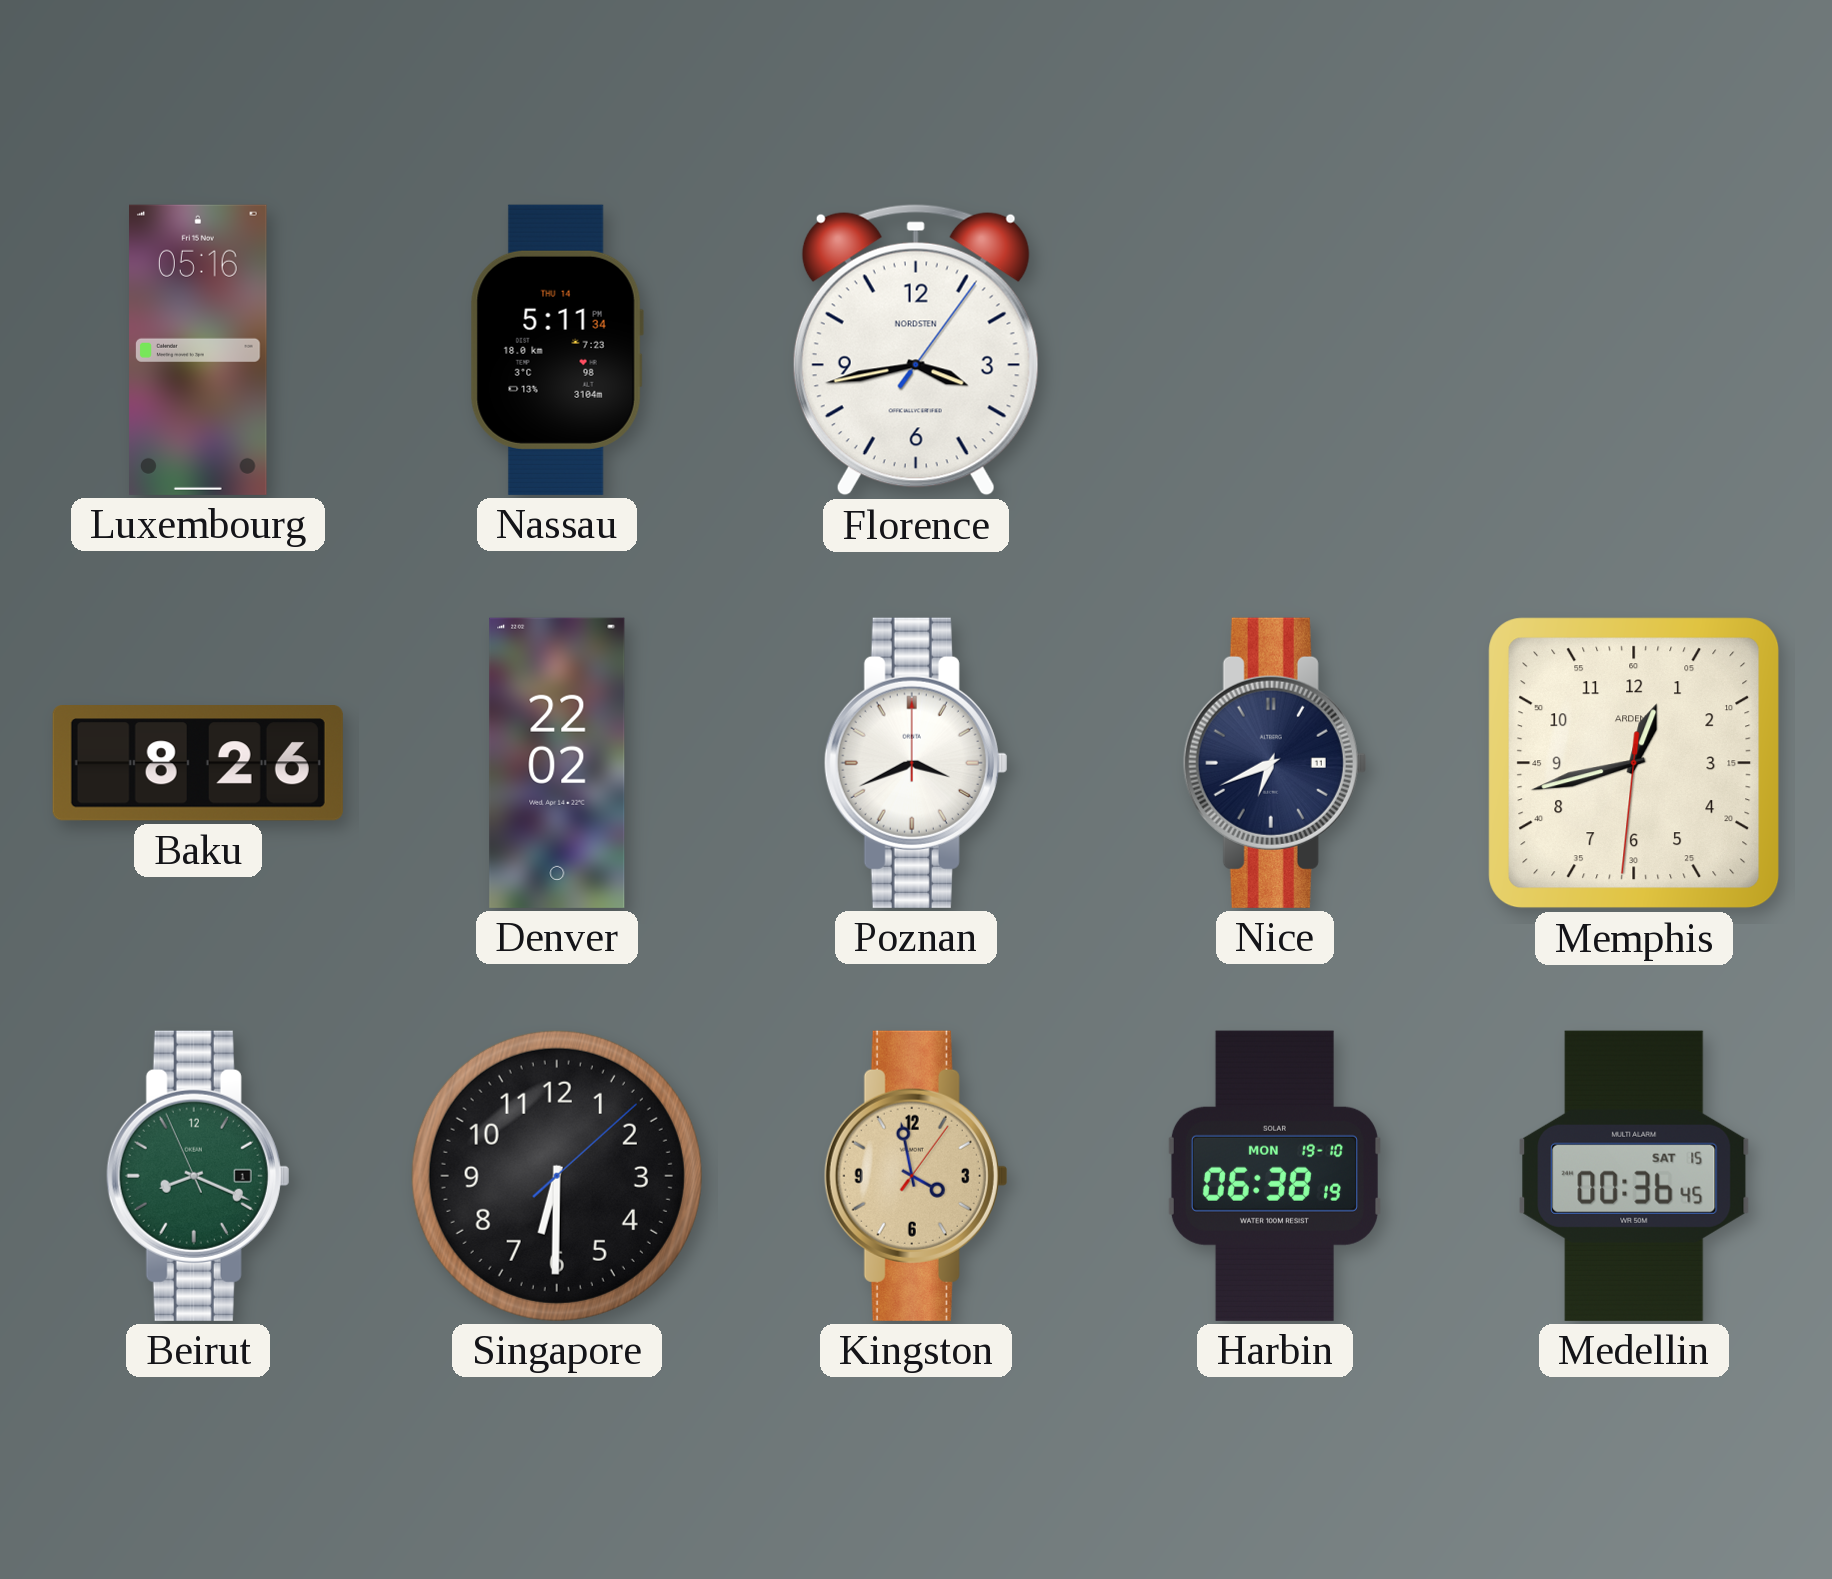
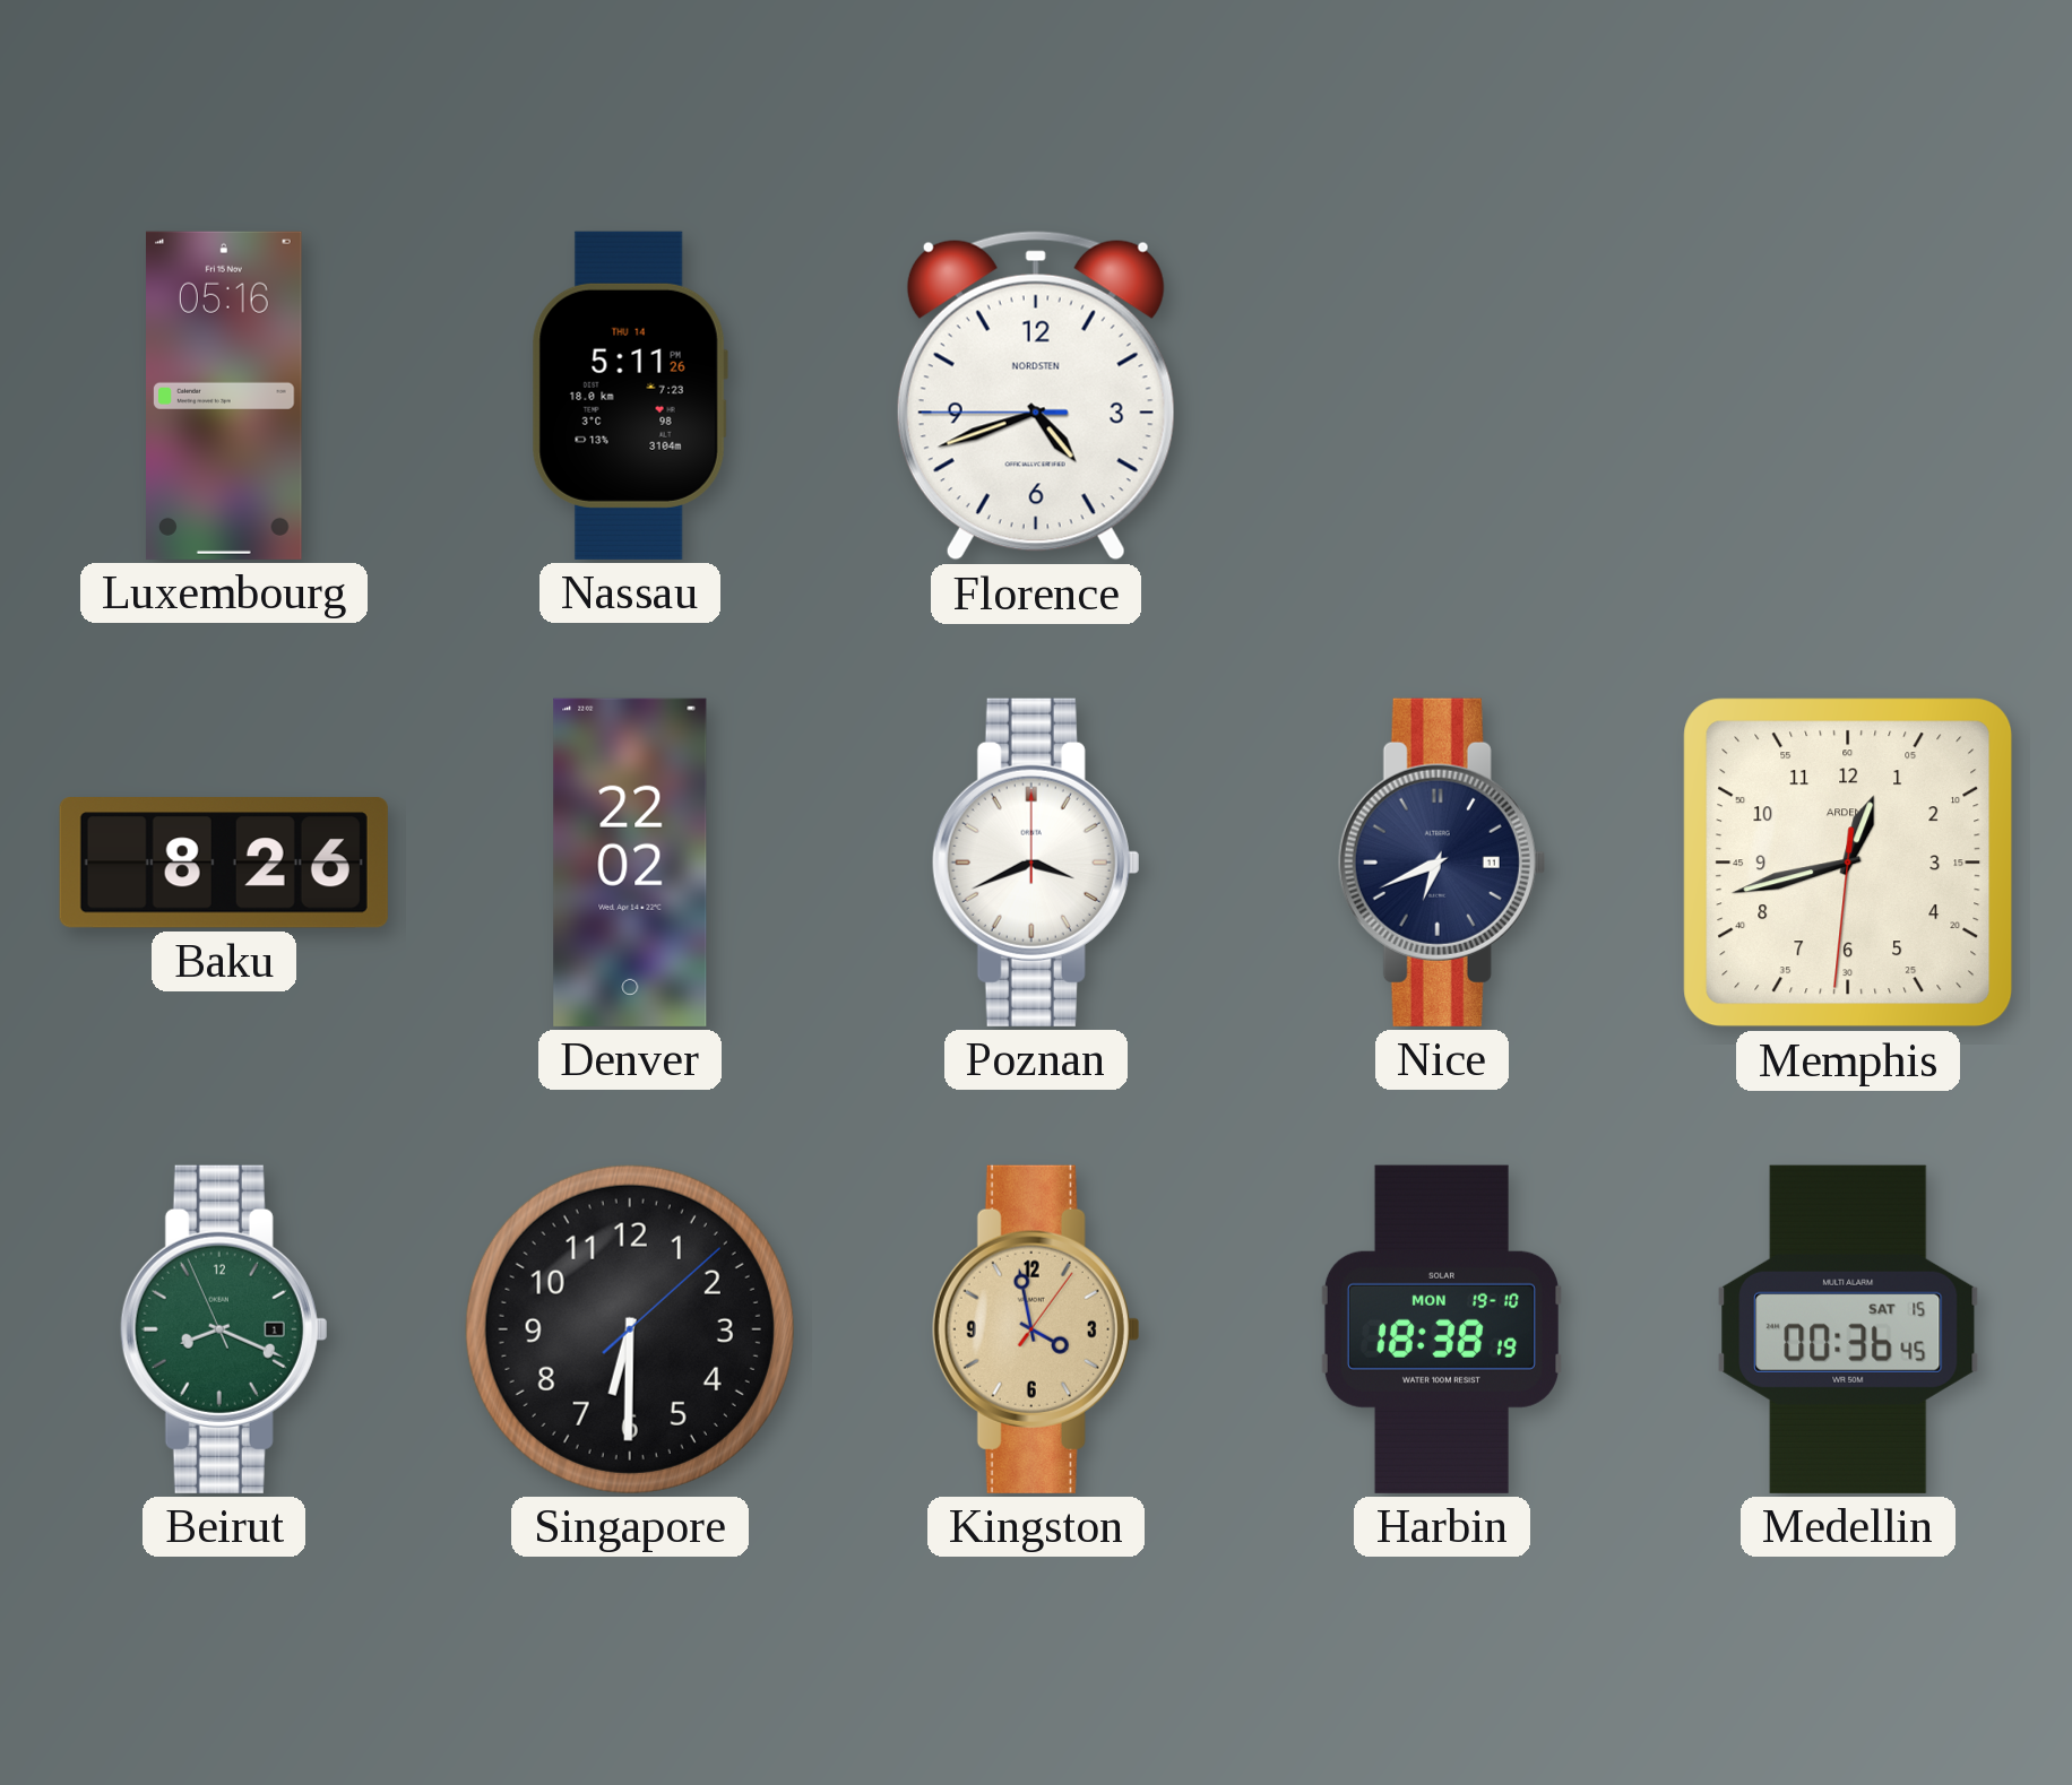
Nassau: 5:11:34 PM -> 5:11:26 PM
Florence: 3:43 -> 4:41
Harbin: 06:38 -> 18:38
